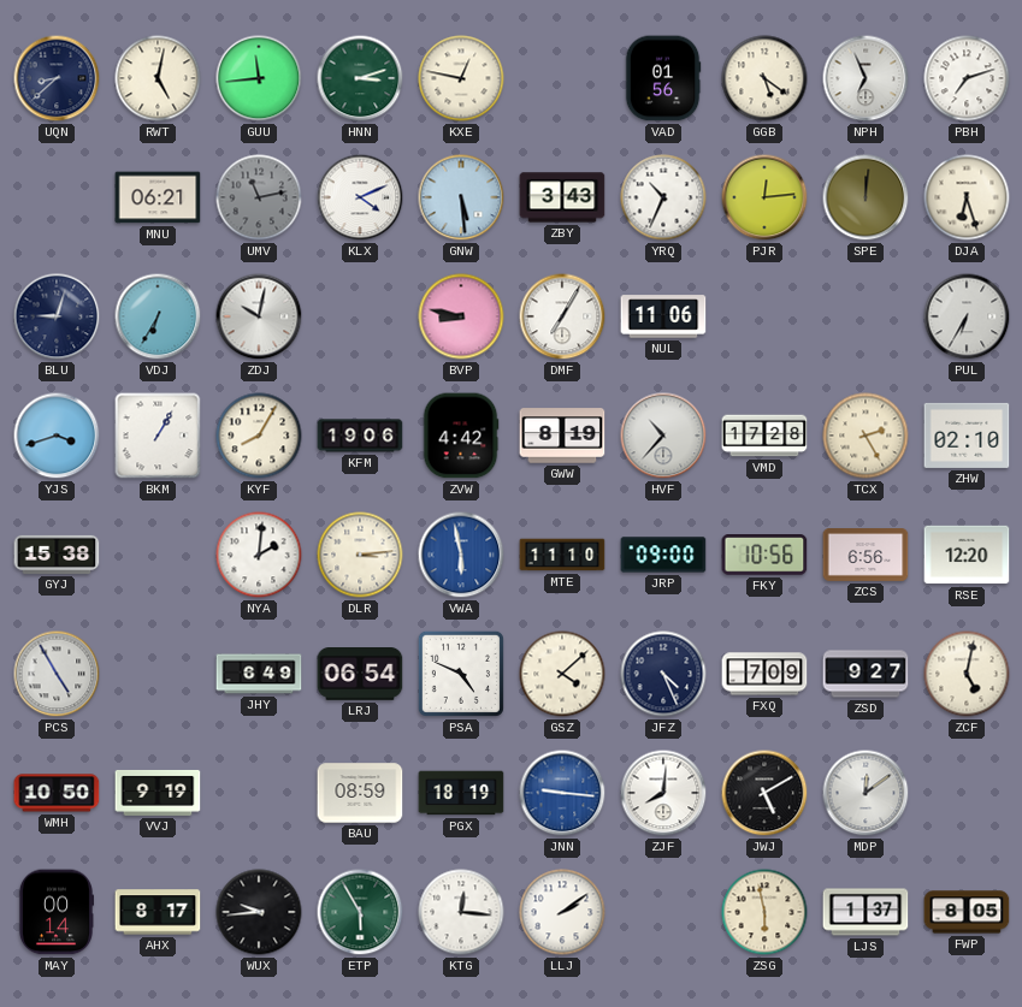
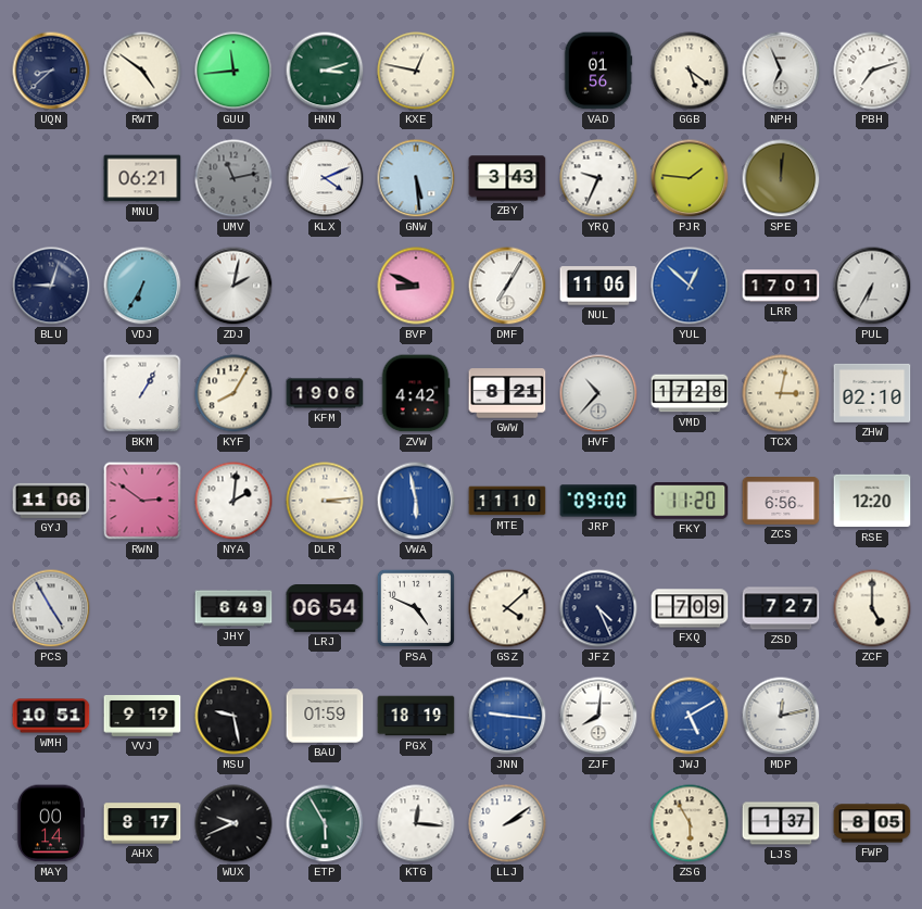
RWT: 5:02 -> 4:51
YRQ: 10:34 -> 9:34
PJR: 12:14 -> 1:46
DJA: 6:27 -> none
ZDJ: 10:02 -> 2:02
BVP: 8:47 -> 8:49
YUL: none -> 12:52
LRR: none -> 17:01
YJS: 3:42 -> none
GWW: 8:19 -> 8:21
TCX: 2:25 -> 3:02
GYJ: 15:38 -> 11:06
RWN: none -> 2:51
FKY: 10:56 -> 11:20
ZSD: 9:27 -> 7:27
ZCF: 5:02 -> 5:00
WMH: 10:50 -> 10:51
MSU: none -> 9:28
BAU: 08:59 -> 01:59
JWJ dial: black -> blue
MDP: 12:09 -> 12:13
WUX: 9:44 -> 9:41
ZSG: 5:58 -> 5:55
